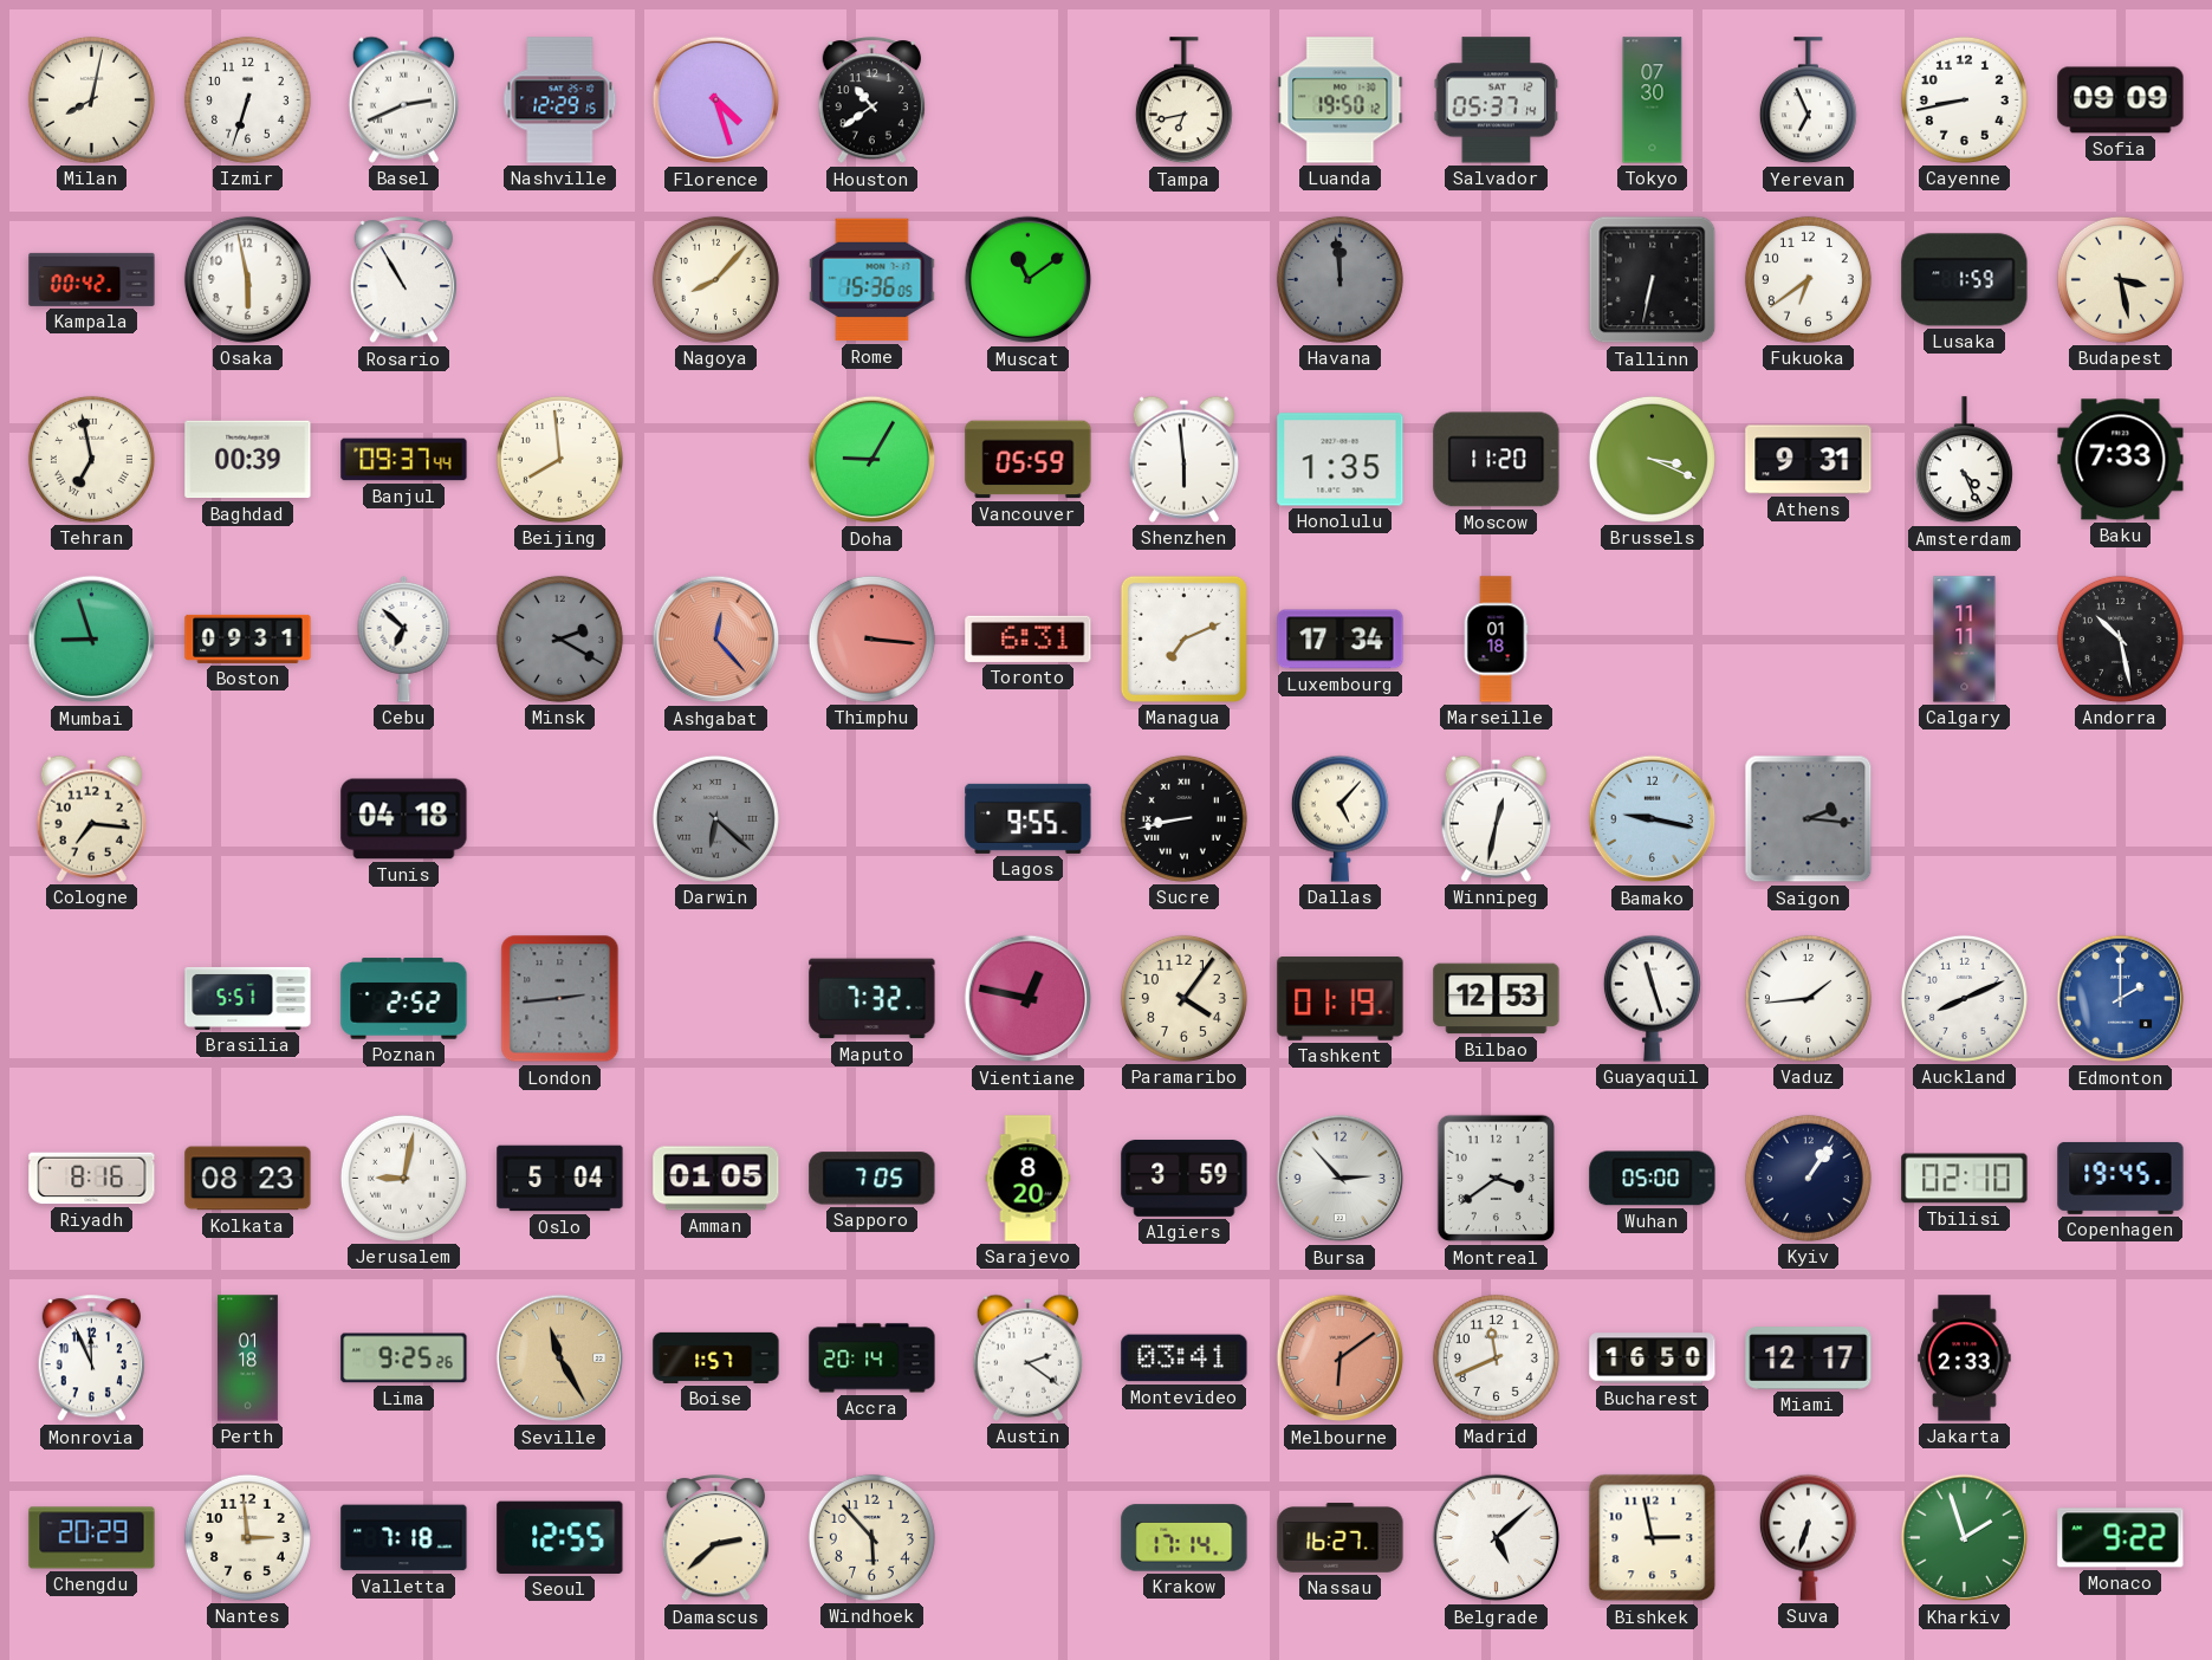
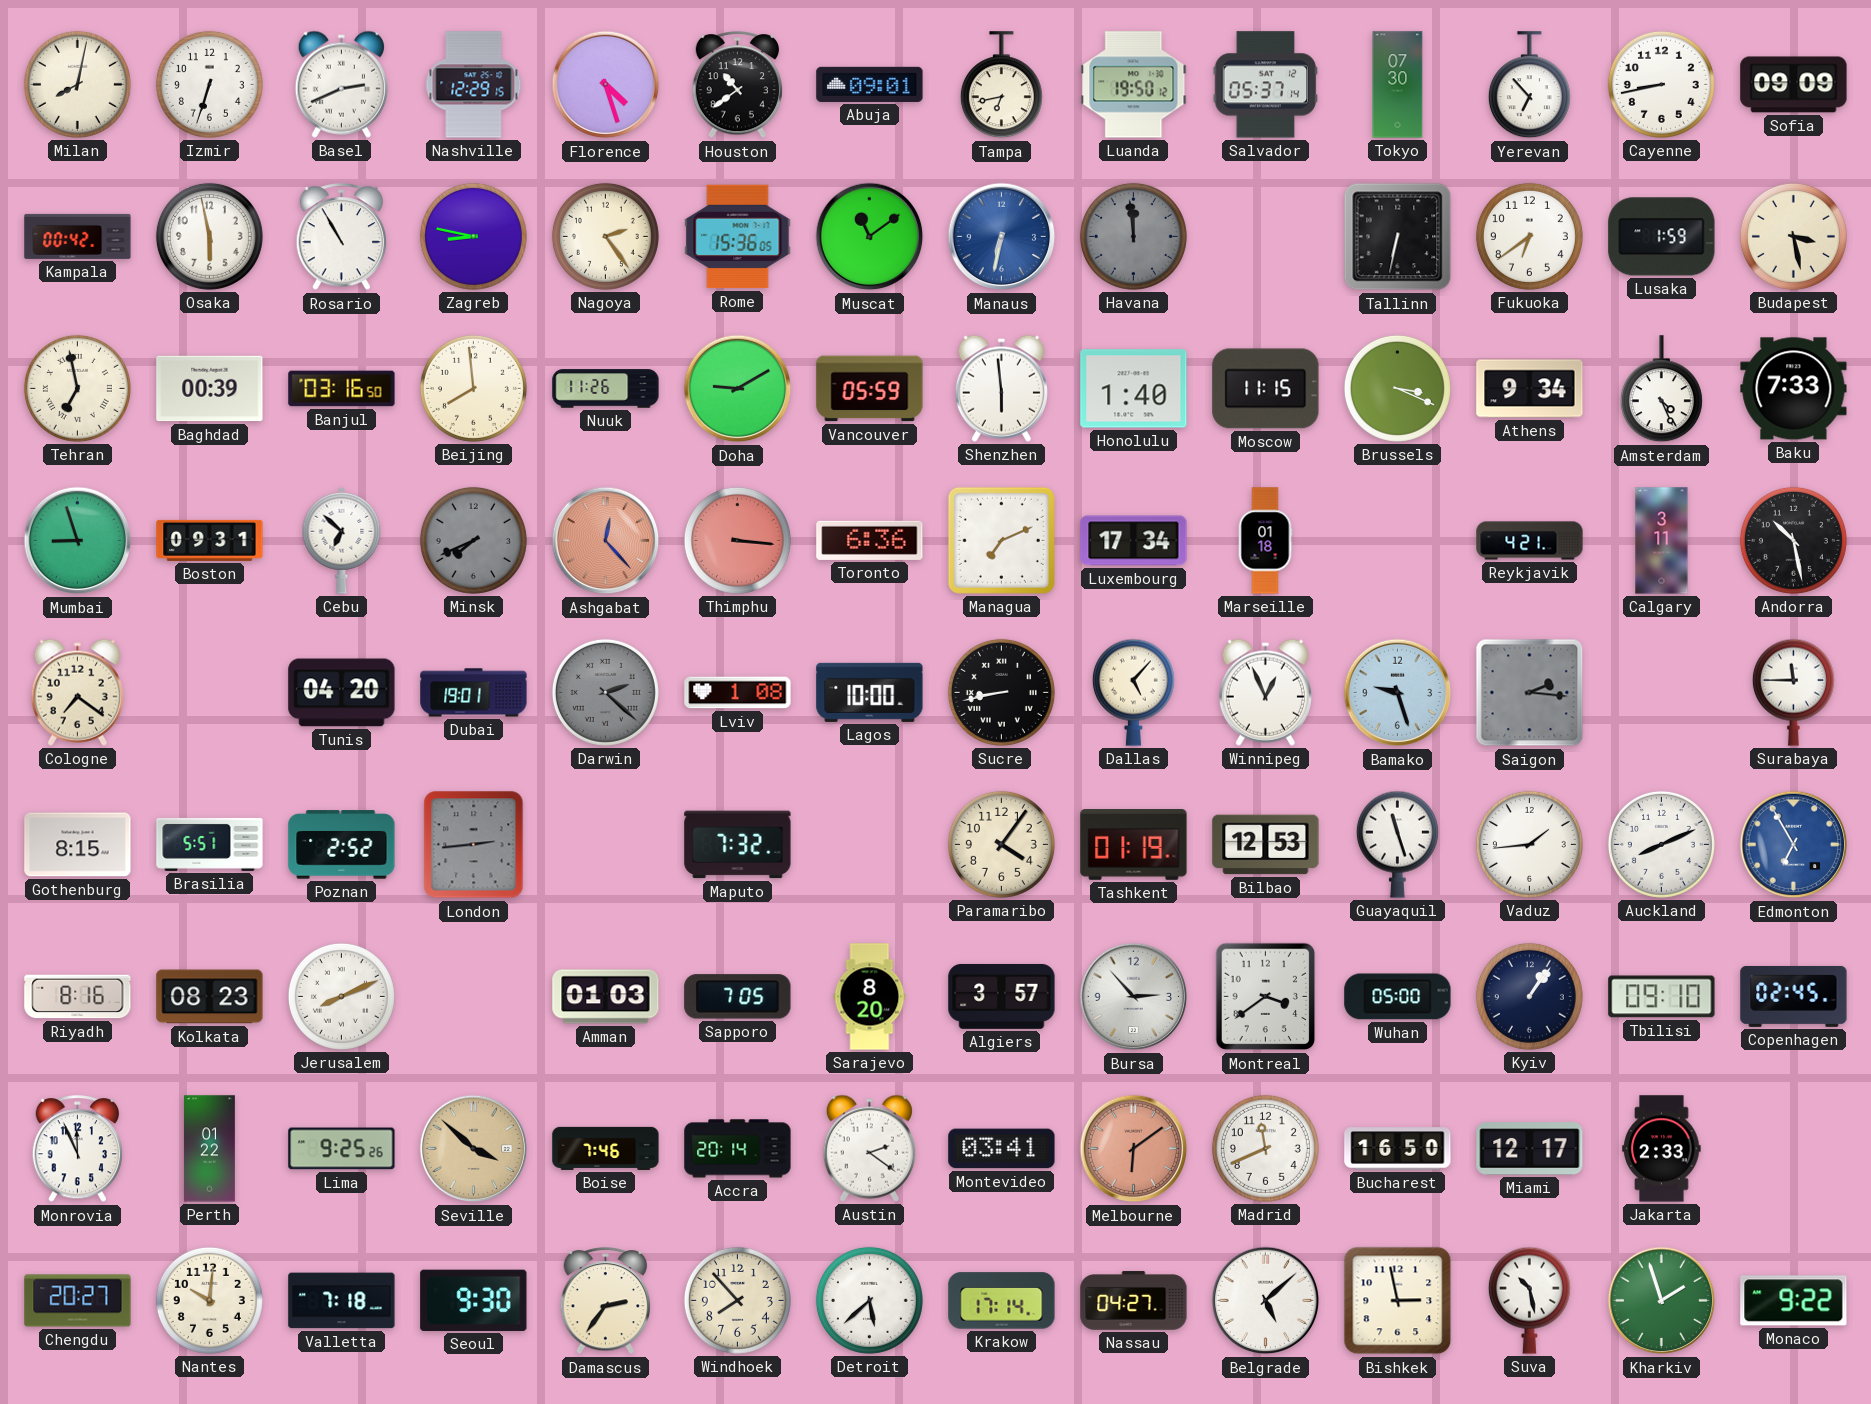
Abuja: none -> 09:01
Yerevan: 6:56 -> 6:53
Zagreb: none -> 8:47
Nagoya: 8:07 -> 2:24
Manaus: none -> 6:32
Banjul: 09:37 -> 03:16
Nuuk: none -> 11:26
Doha: 9:05 -> 9:10
Honolulu: 1:35 -> 1:40
Moscow: 11:20 -> 11:15
Athens: 9:31 -> 9:34
Minsk: 2:20 -> 7:41
Toronto: 6:31 -> 6:36
Reykjavik: none -> 4:21
Calgary: 11:11 -> 3:11
Cologne: 7:16 -> 7:21
Tunis: 04:18 -> 04:20
Dubai: none -> 19:01
Darwin: 6:22 -> 2:22
Lviv: none -> 1:08
Lagos: 9:55 -> 10:00
Winnipeg: 12:32 -> 12:56
Bamako: 9:17 -> 9:27
Surabaya: none -> 11:45
Gothenburg: none -> 8:15
Vientiane: 12:47 -> none
Edmonton: 2:00 -> 6:55
Jerusalem: 9:02 -> 8:11
Oslo: 5:04 -> none
Amman: 01:05 -> 01:03
Algiers: 3:59 -> 3:57
Tbilisi: 02:10 -> 09:10
Copenhagen: 19:45 -> 02:45
Perth: 01:18 -> 01:22
Seville: 11:25 -> 3:52
Boise: 1:57 -> 7:46
Chengdu: 20:29 -> 20:27
Nantes: 2:59 -> 10:01
Seoul: 12:55 -> 9:30
Damascus: 2:38 -> 2:36
Windhoek: 5:53 -> 7:53
Detroit: none -> 5:38
Nassau: 16:27 -> 04:27
Suva: 6:33 -> 10:28
